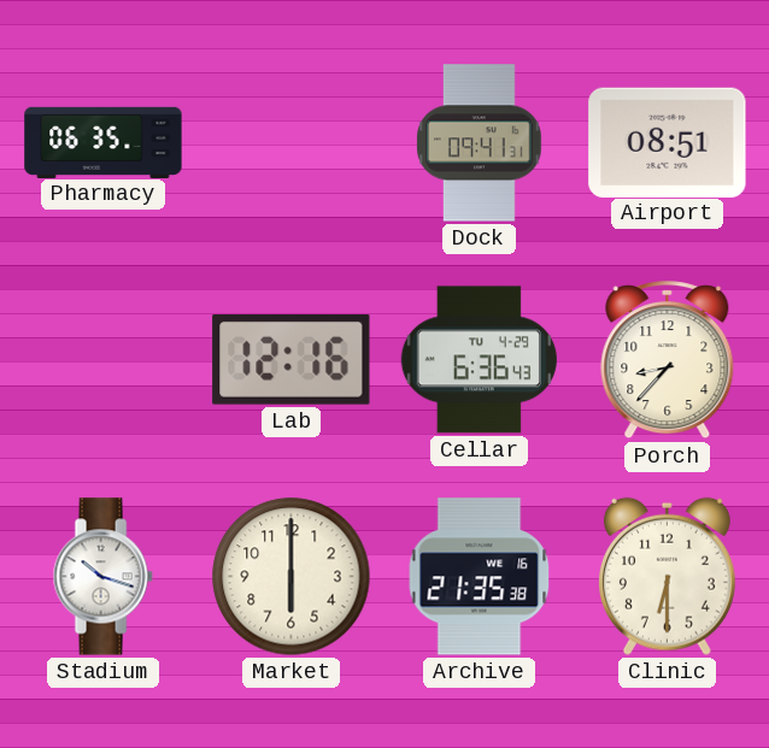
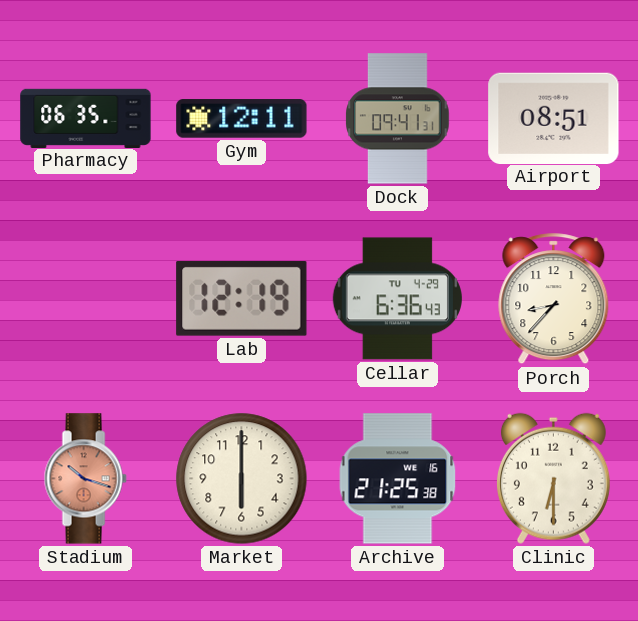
Gym: none -> 12:11
Lab: 12:16 -> 12:19
Stadium dial: white -> salmon
Archive: 21:35 -> 21:25
